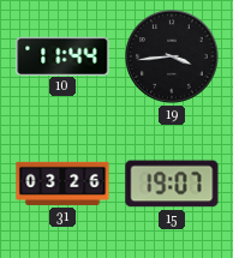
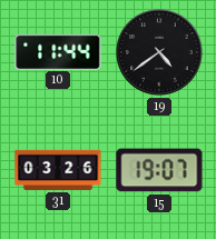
19: 3:44 -> 4:39
